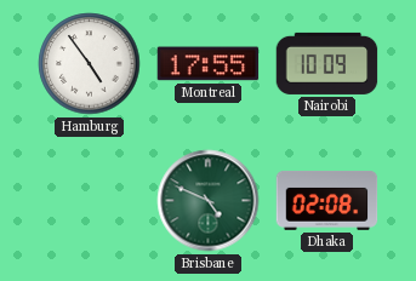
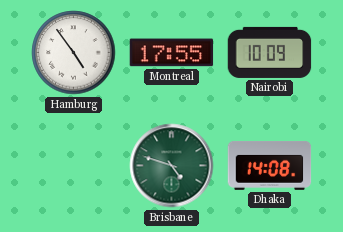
Brisbane: 4:49 -> 4:48
Dhaka: 02:08 -> 14:08
